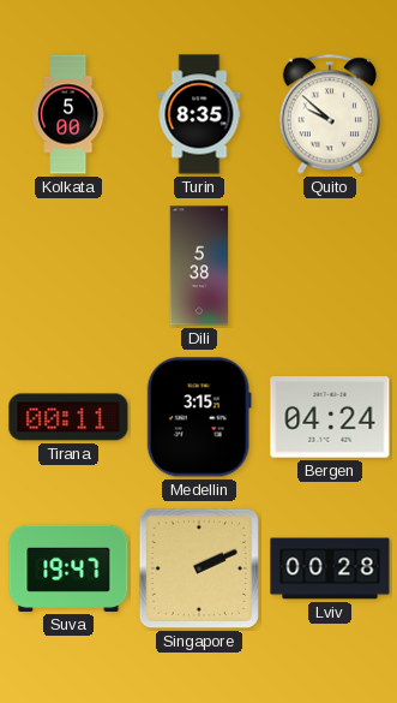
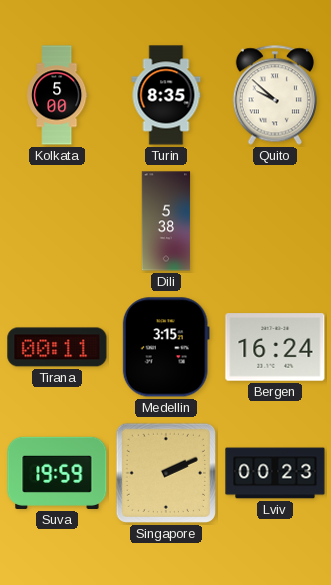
Bergen: 04:24 -> 16:24
Suva: 19:47 -> 19:59
Lviv: 00:28 -> 00:23
